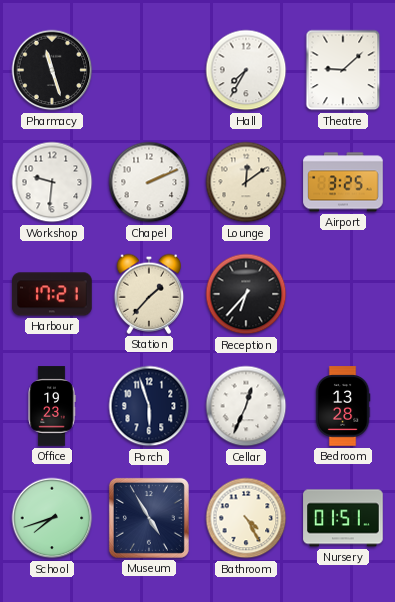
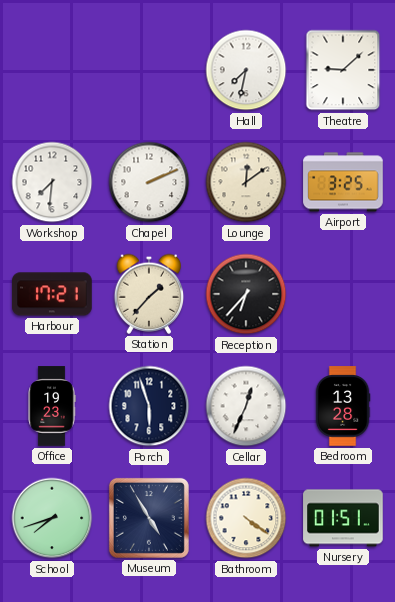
Pharmacy: 11:27 -> none
Hall: 7:35 -> 7:32
Workshop: 9:31 -> 7:31
Bathroom: 4:25 -> 4:21
